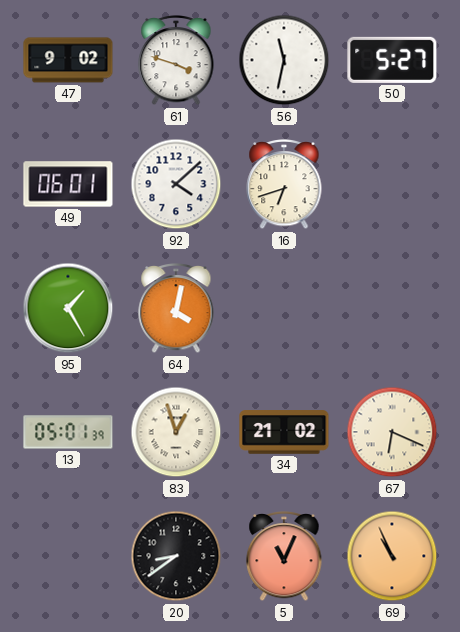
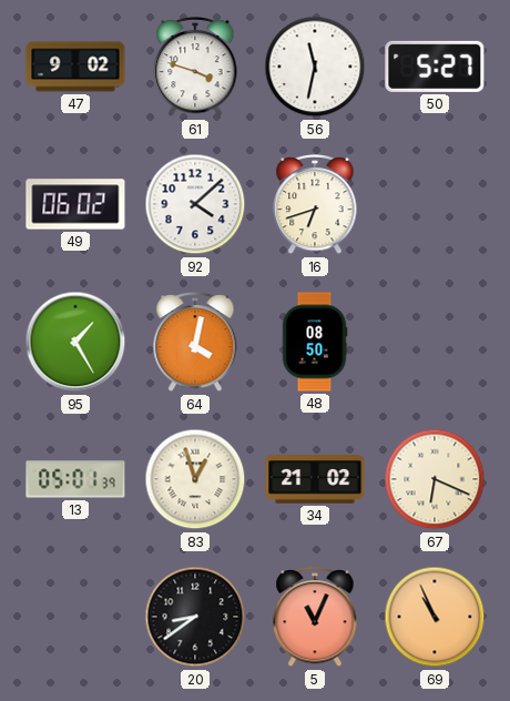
49: 06:01 -> 06:02
48: none -> 08:50
